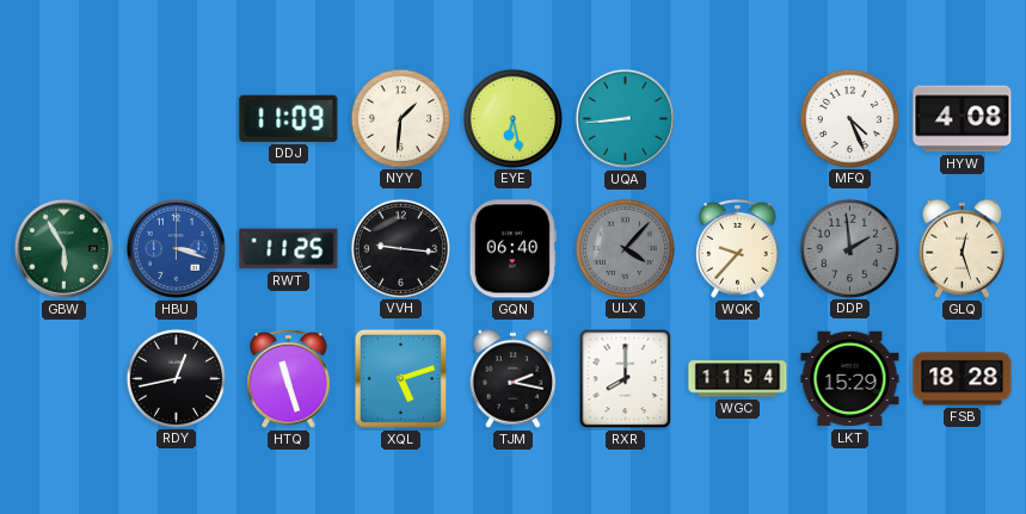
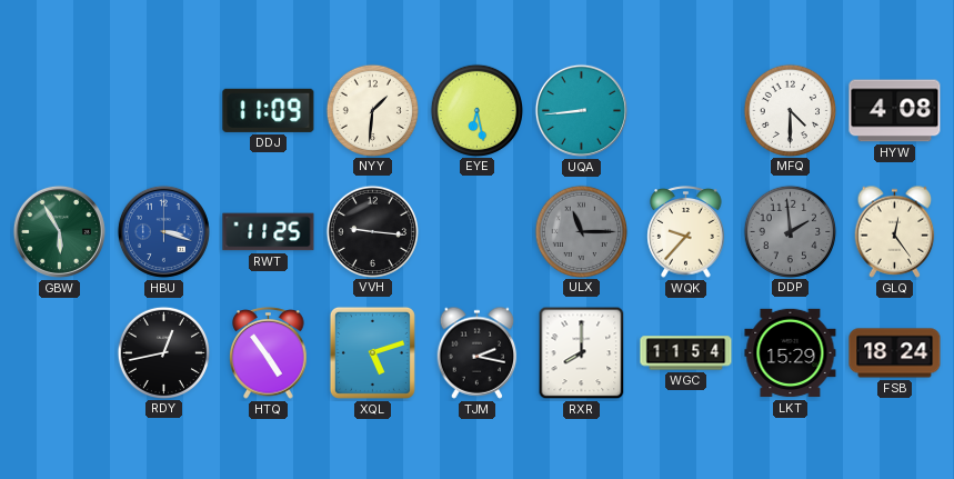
MFQ: 4:26 -> 4:30
GQN: 06:40 -> none
ULX: 4:07 -> 11:15
GLQ: 12:27 -> 12:24
HTQ: 11:27 -> 4:54
FSB: 18:28 -> 18:24
